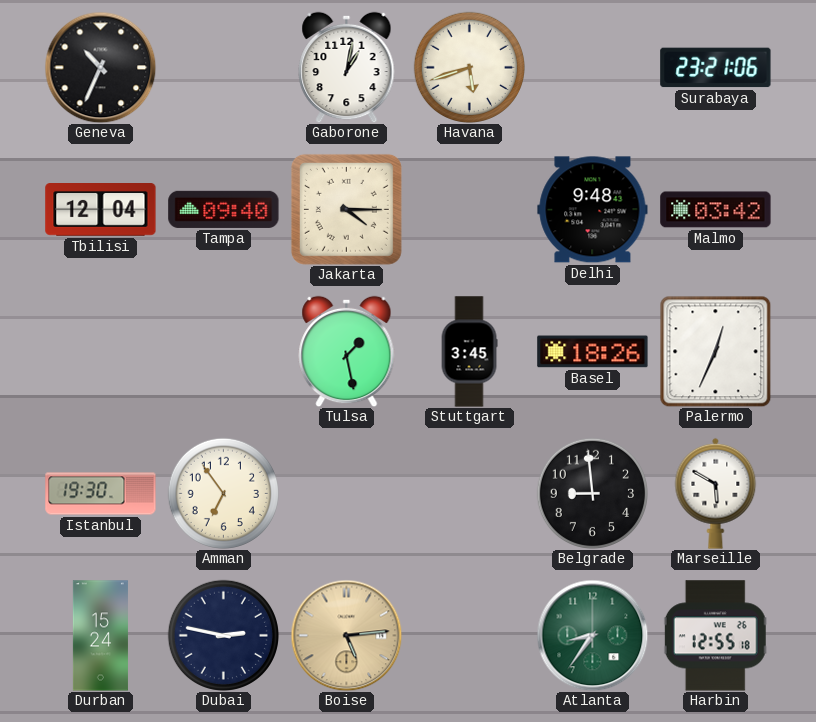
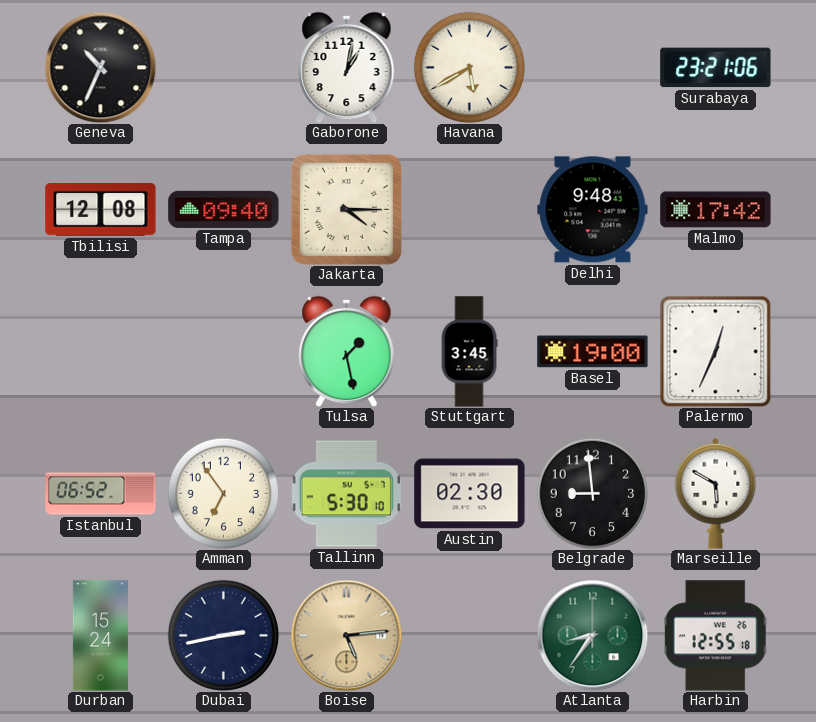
Havana: 5:42 -> 5:40
Tbilisi: 12:04 -> 12:08
Malmo: 03:42 -> 17:42
Basel: 18:26 -> 19:00
Istanbul: 19:30 -> 06:52
Tallinn: none -> 5:30
Austin: none -> 02:30
Dubai: 2:47 -> 2:43
